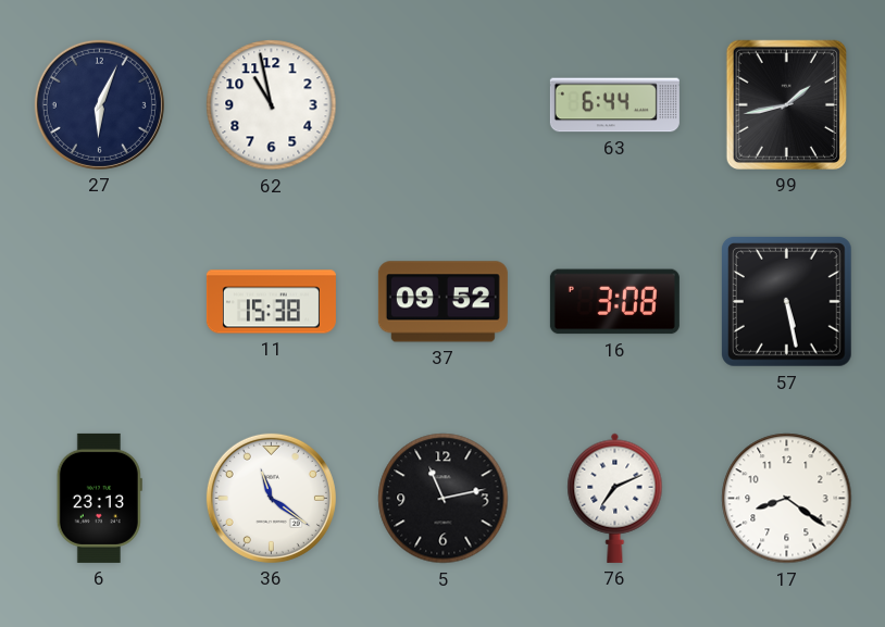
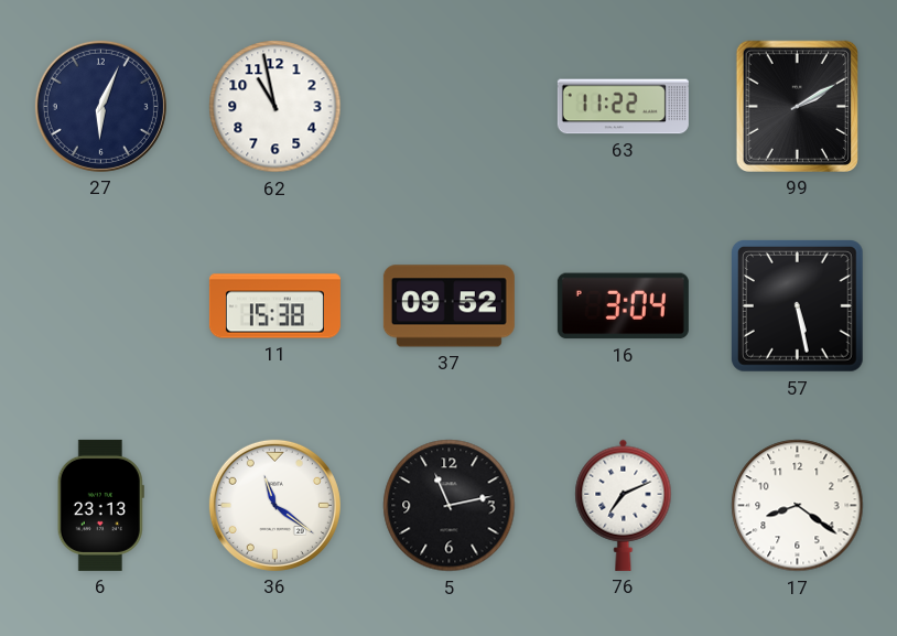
63: 6:44 -> 11:22
99: 1:43 -> 2:10
16: 3:08 -> 3:04
